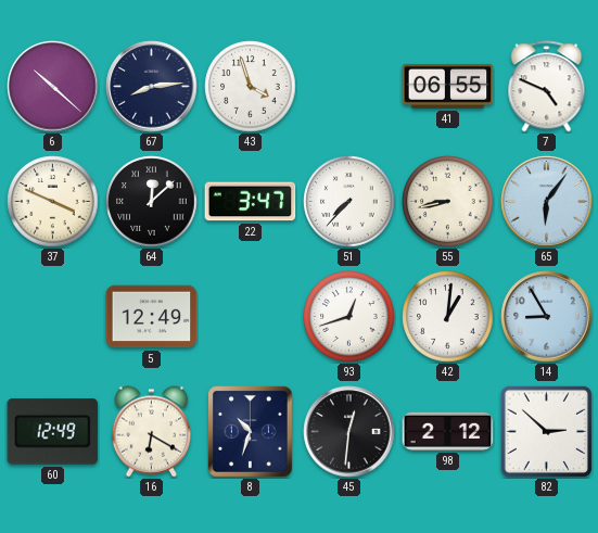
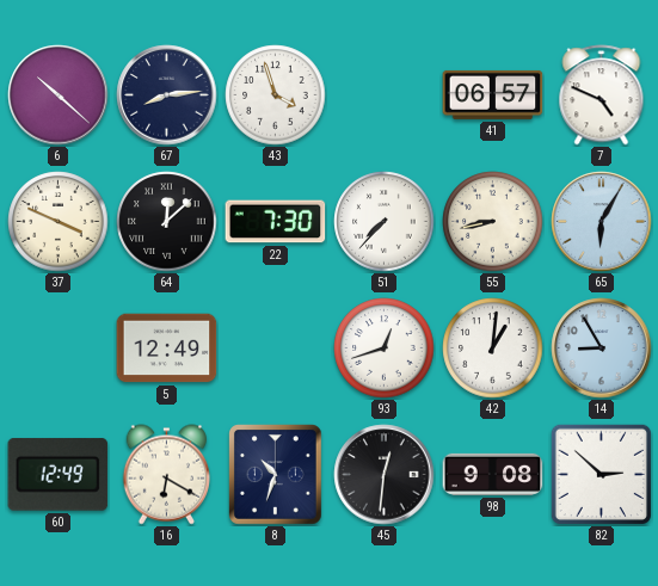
41: 06:55 -> 06:57
22: 3:47 -> 7:30
65: 6:06 -> 6:05
98: 2:12 -> 9:08
